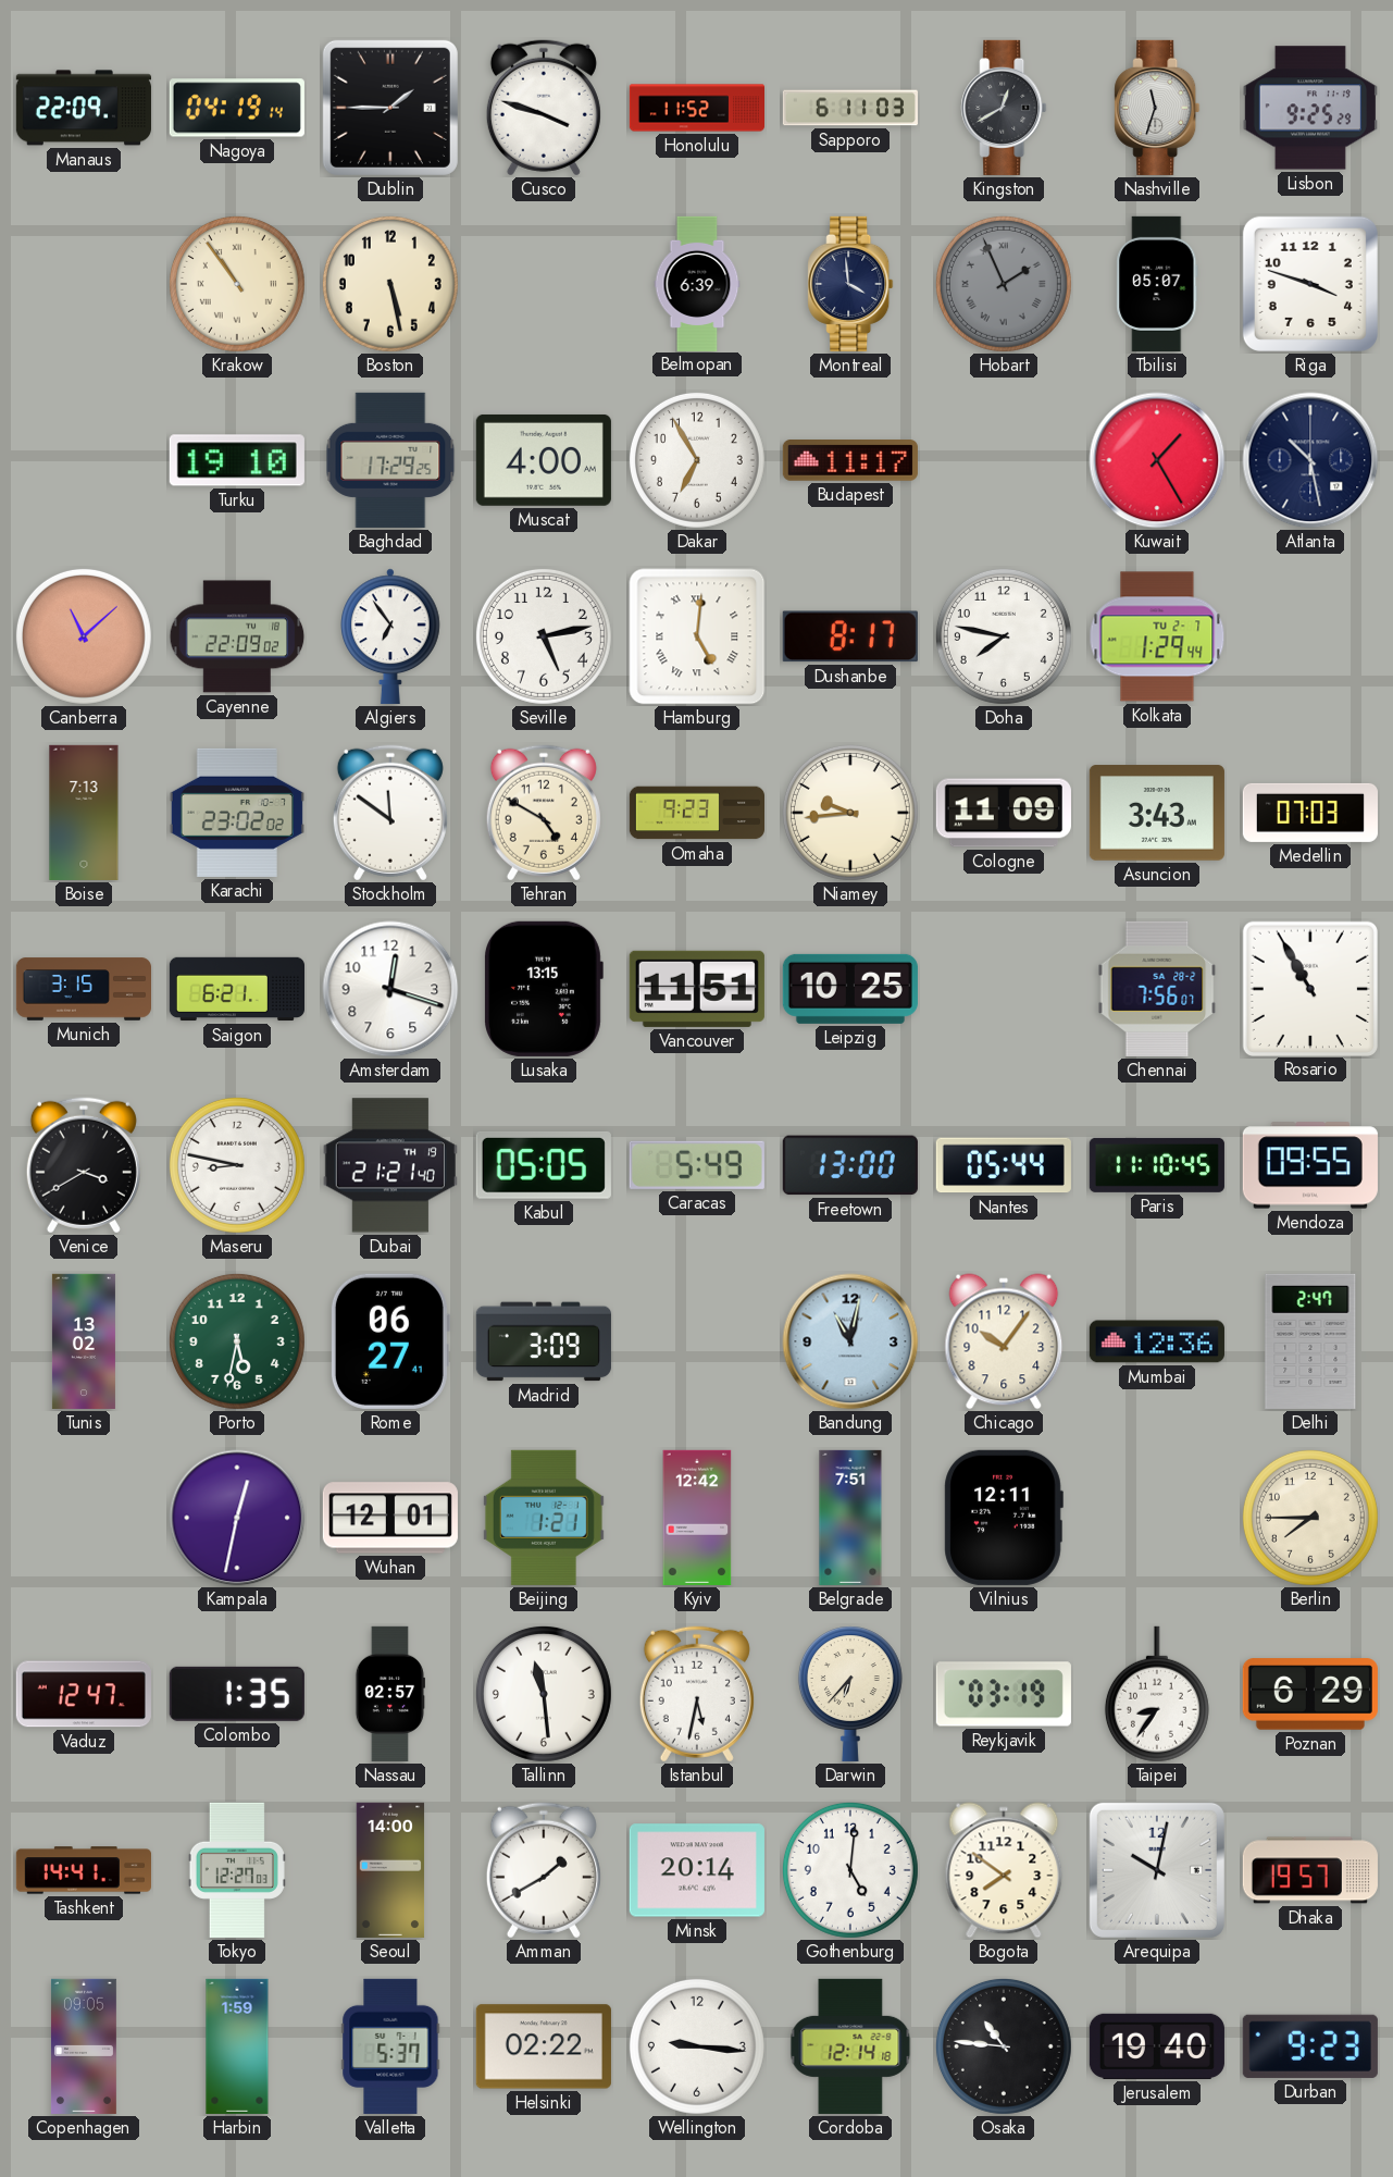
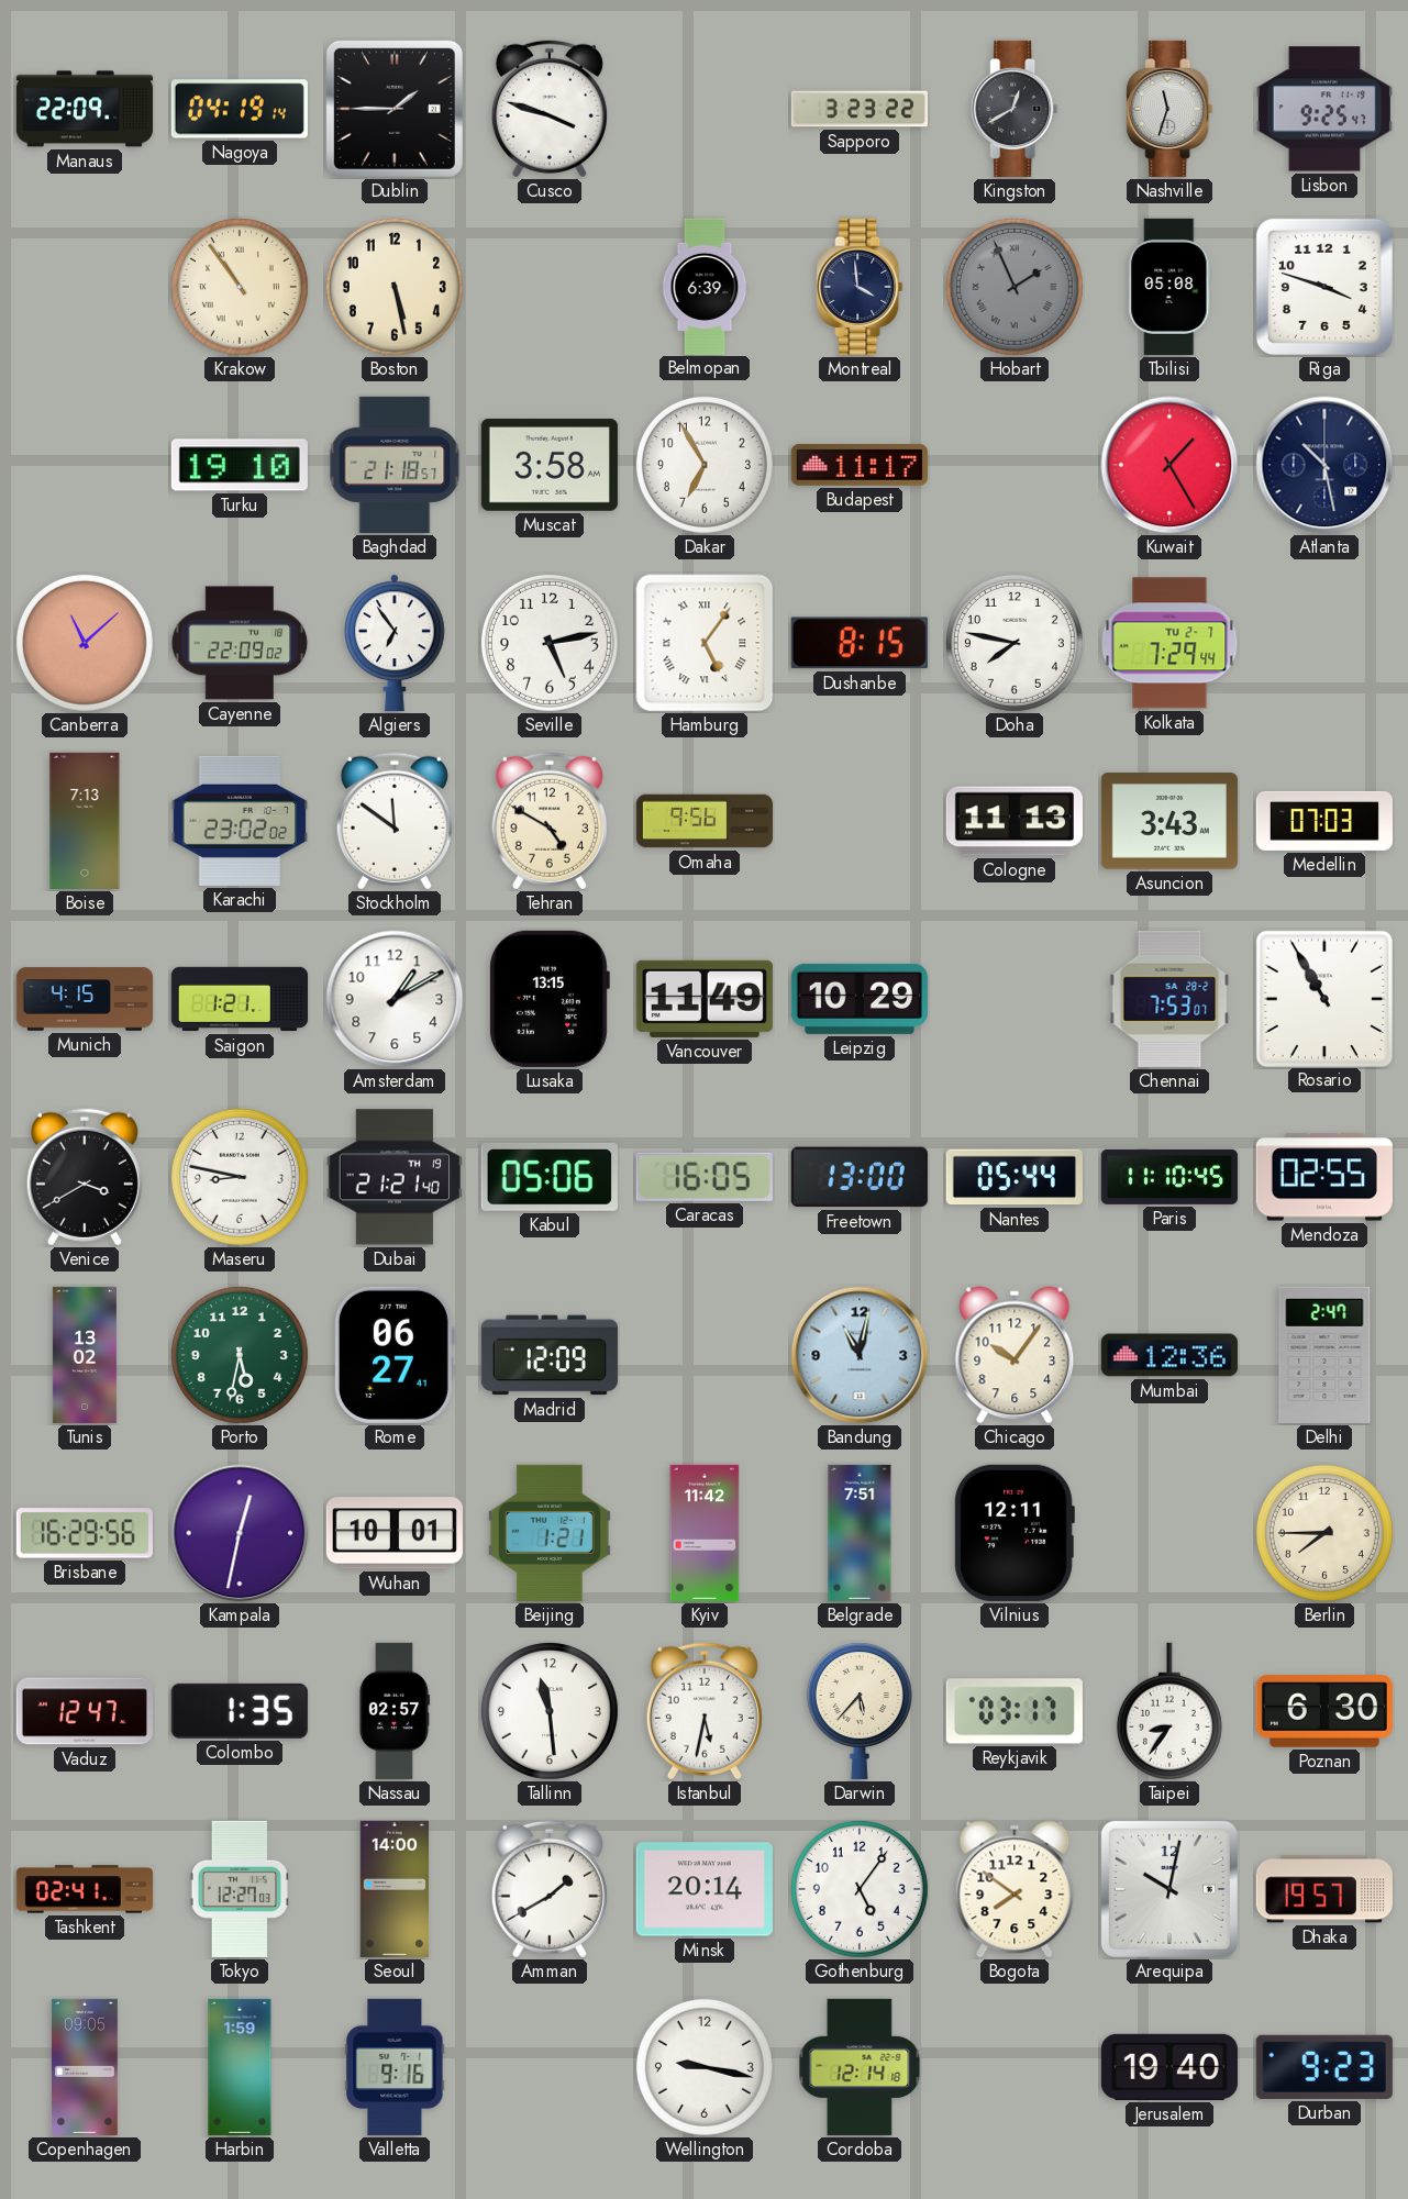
Honolulu: 11:52 -> none
Sapporo: 6:11 -> 3:23
Lisbon: 9:25:29 -> 9:25:47
Tbilisi: 05:07 -> 05:08
Baghdad: 17:29 -> 21:18
Muscat: 4:00 -> 3:58
Hamburg: 5:01 -> 5:06
Dushanbe: 8:17 -> 8:15
Kolkata: 1:29 -> 7:29
Omaha: 9:23 -> 9:56
Niamey: 9:44 -> none
Cologne: 11:09 -> 11:13
Munich: 3:15 -> 4:15
Saigon: 6:21 -> 1:21
Amsterdam: 12:18 -> 1:10
Vancouver: 11:51 -> 11:49
Leipzig: 10:25 -> 10:29
Chennai: 7:56 -> 7:53
Kabul: 05:05 -> 05:06
Caracas: 5:49 -> 16:05
Mendoza: 09:55 -> 02:55
Madrid: 3:09 -> 12:09
Brisbane: none -> 16:29
Wuhan: 12:01 -> 10:01
Kyiv: 12:42 -> 11:42
Darwin: 6:37 -> 5:37
Reykjavik: 03:19 -> 03:17
Poznan: 6:29 -> 6:30
Tashkent: 14:41 -> 02:41
Gothenburg: 5:01 -> 5:06
Valletta: 5:37 -> 9:16
Helsinki: 02:22 -> none
Wellington: 9:16 -> 9:17
Osaka: 10:46 -> none
